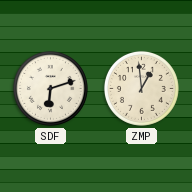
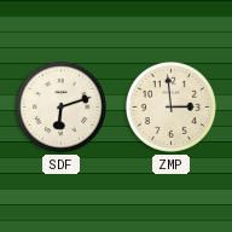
ZMP: 12:59 -> 2:59
